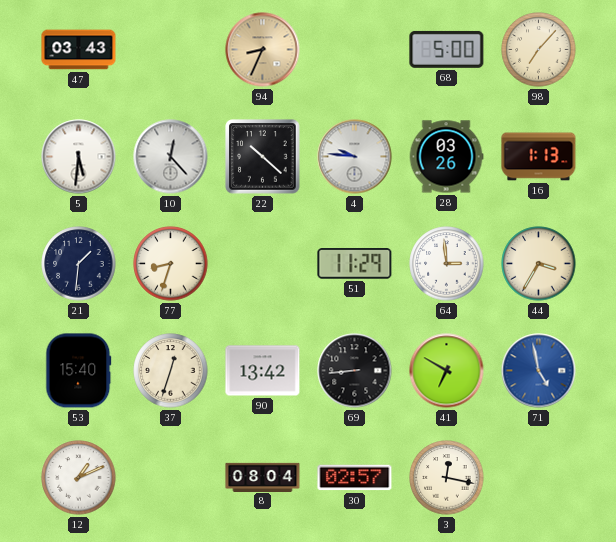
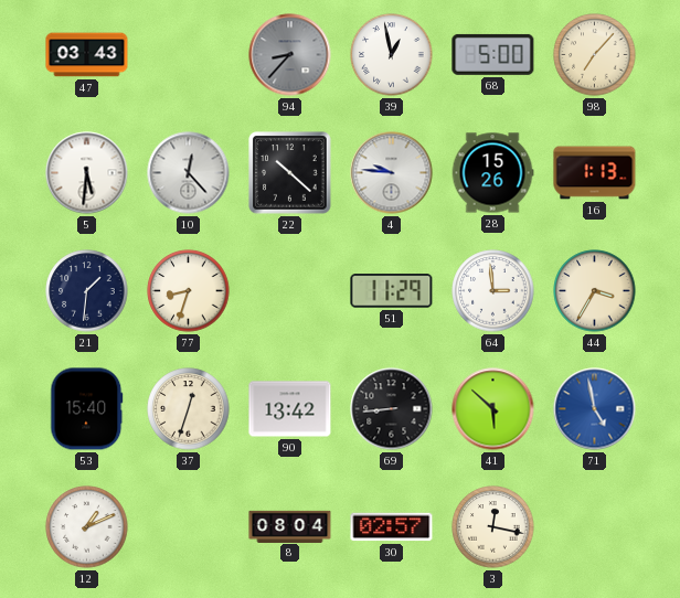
94: 8:34 -> 8:37
94 dial: champagne -> grey
39: none -> 12:58
28: 03:26 -> 15:26
41: 6:50 -> 5:52
